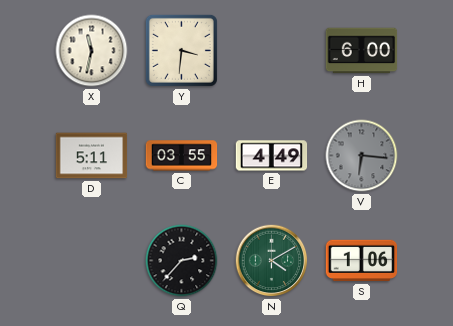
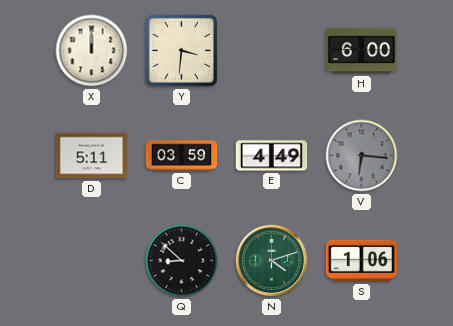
X: 11:32 -> 12:00
C: 03:55 -> 03:59
Q: 2:37 -> 8:52
N: 4:10 -> 4:12
